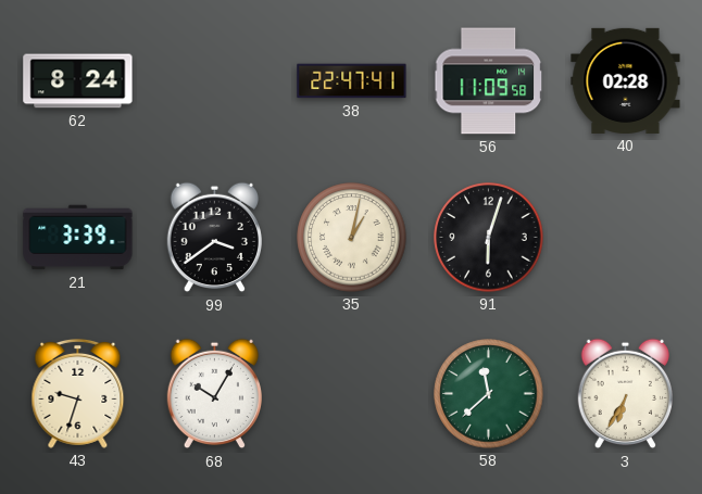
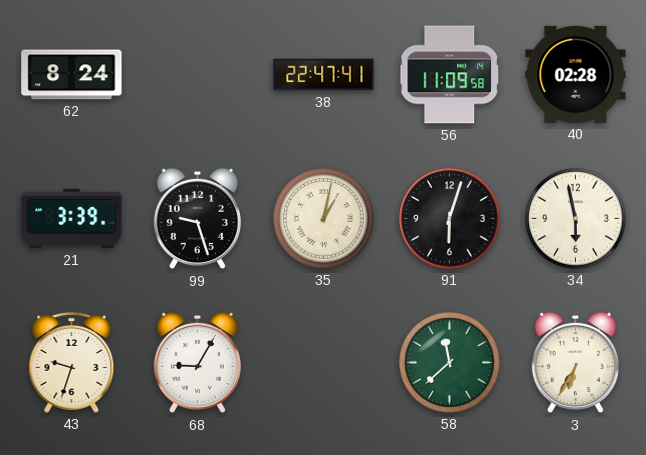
99: 3:39 -> 9:27
34: none -> 5:58
68: 10:05 -> 9:05
